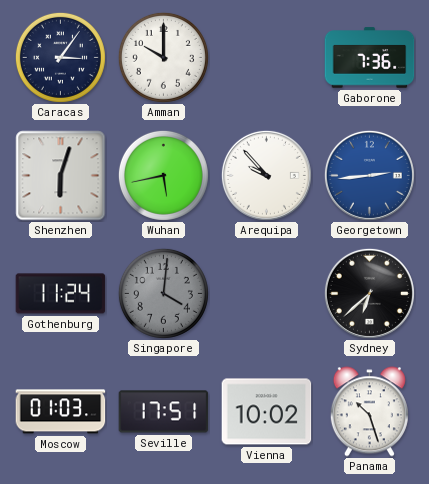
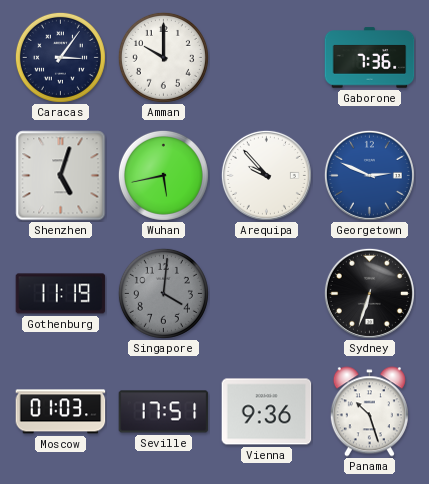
Shenzhen: 6:03 -> 5:03
Georgetown: 2:44 -> 2:49
Gothenburg: 11:24 -> 11:19
Sydney: 6:38 -> 6:33
Vienna: 10:02 -> 9:36
